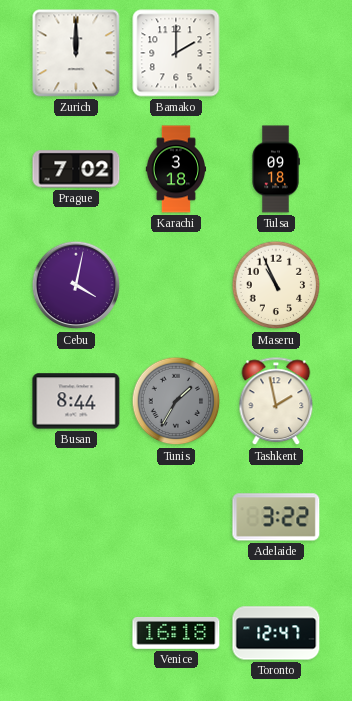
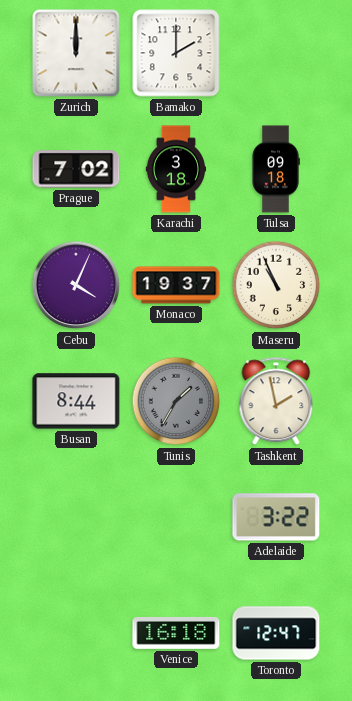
Cebu: 4:02 -> 4:04
Monaco: none -> 19:37
